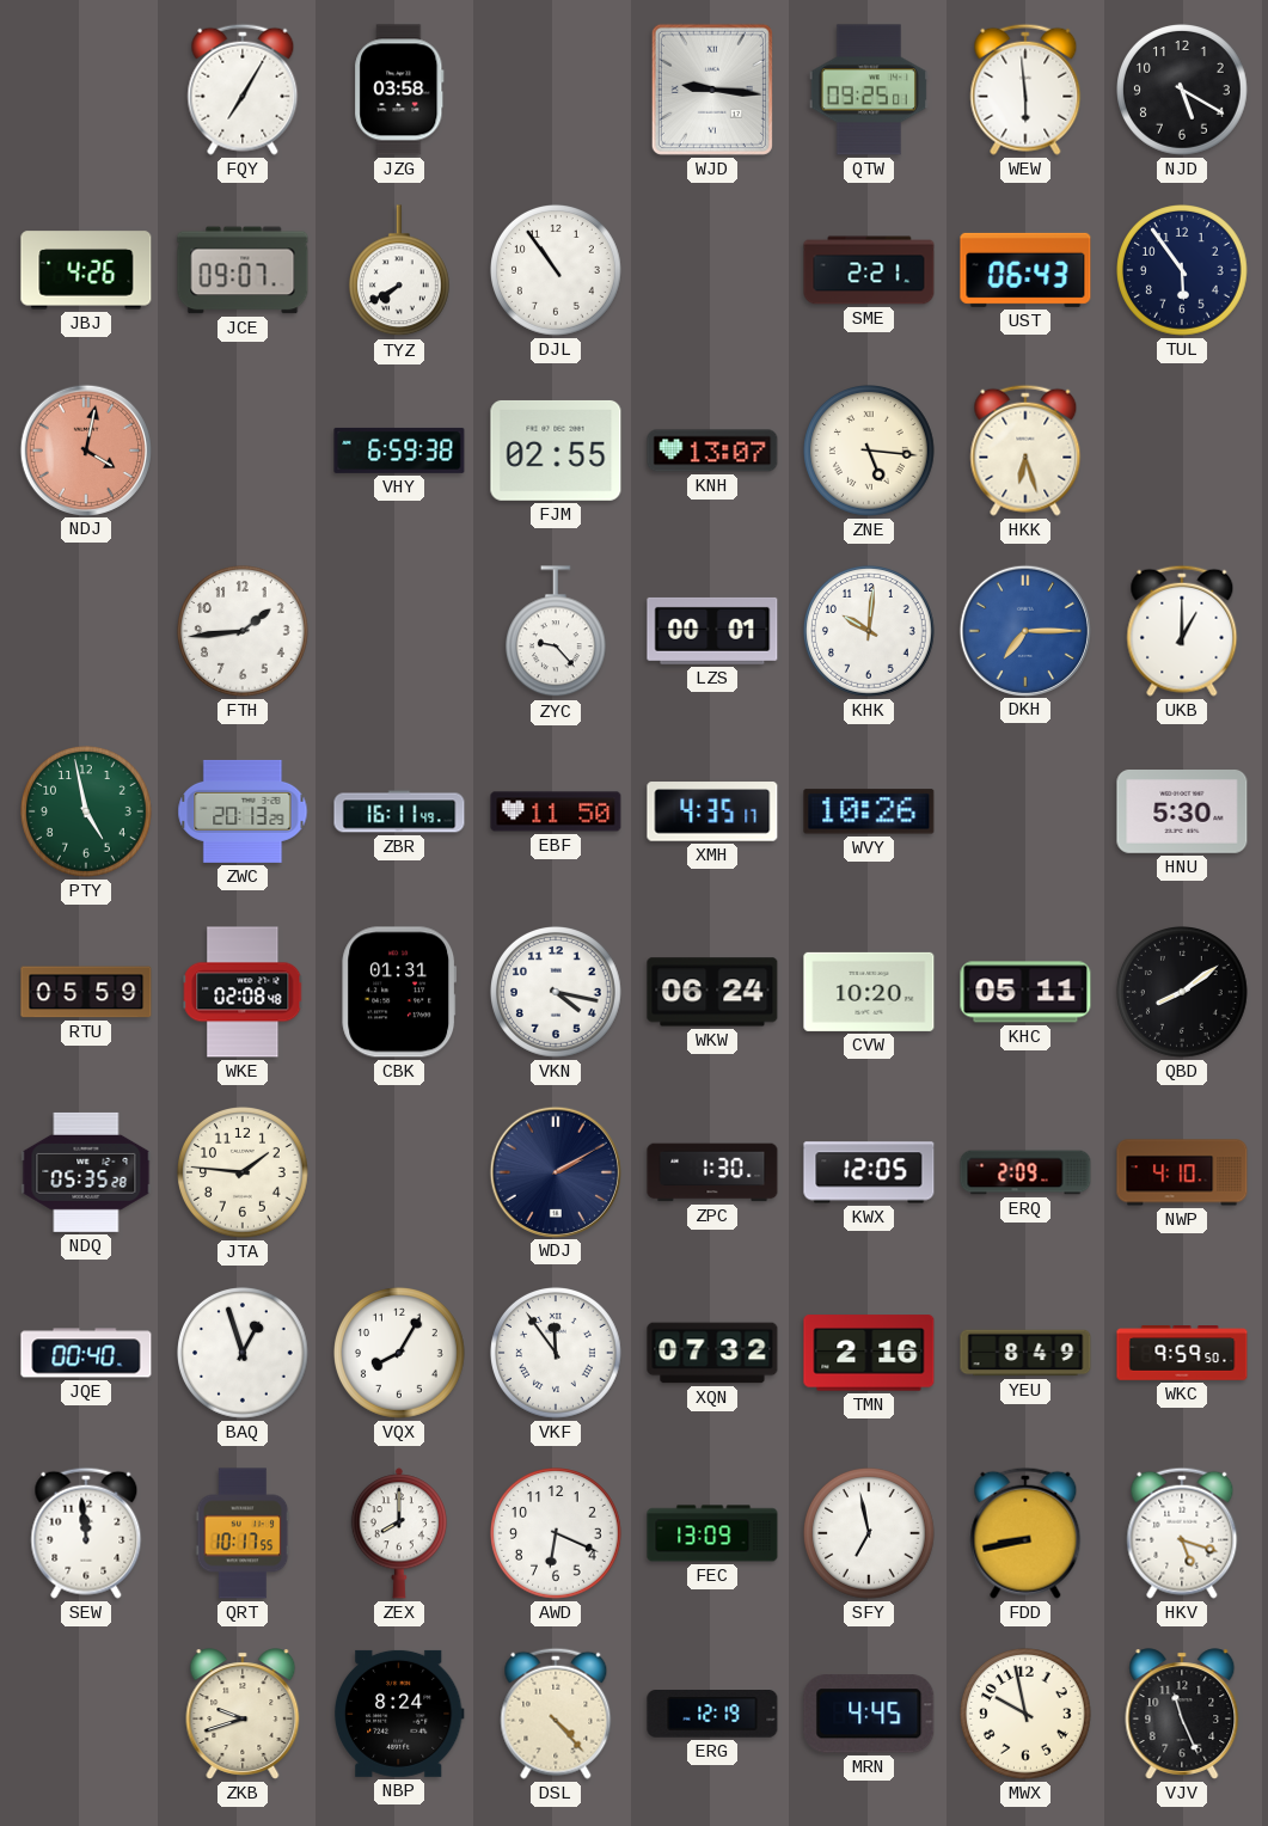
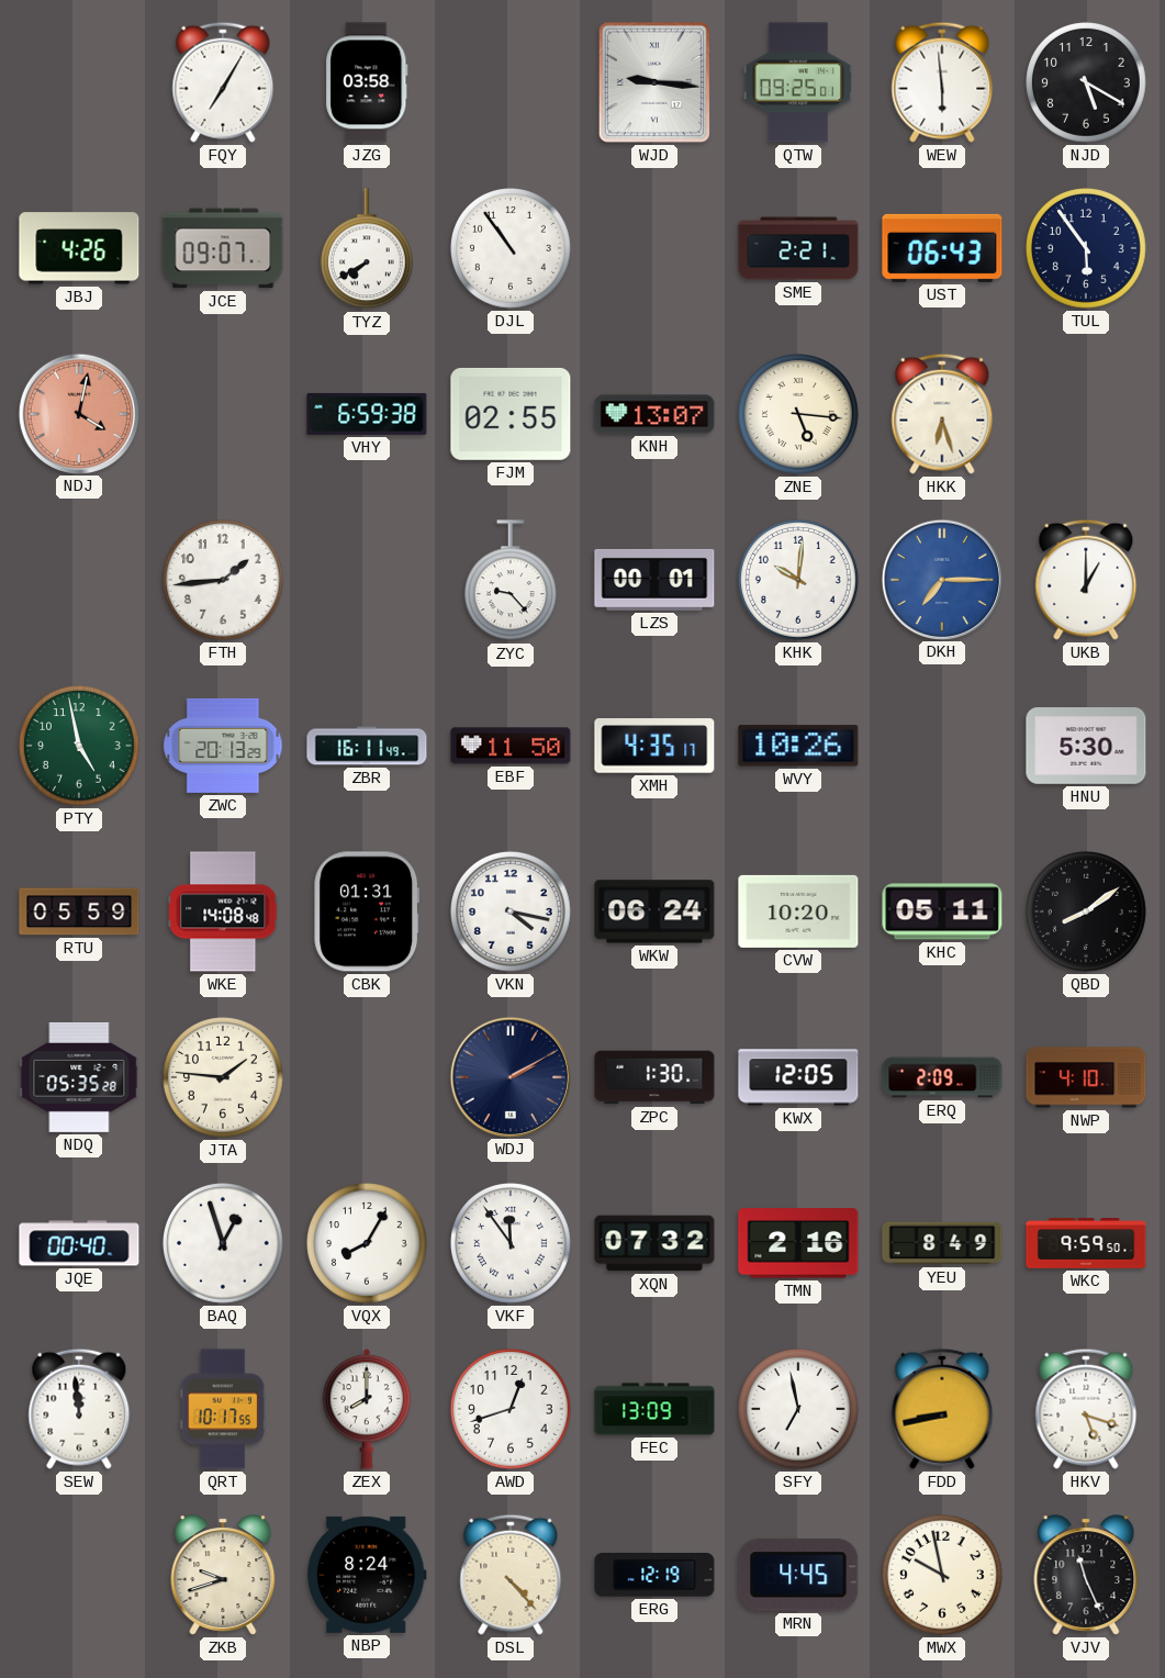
WKE: 02:08 -> 14:08
AWD: 6:19 -> 12:42
